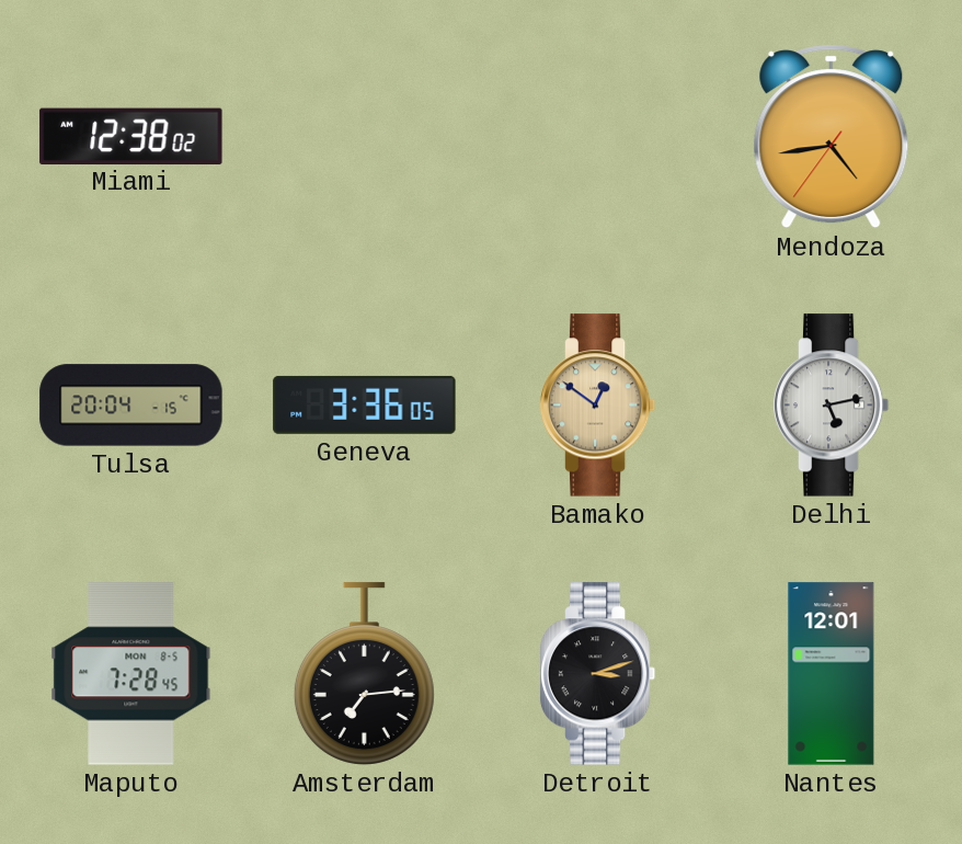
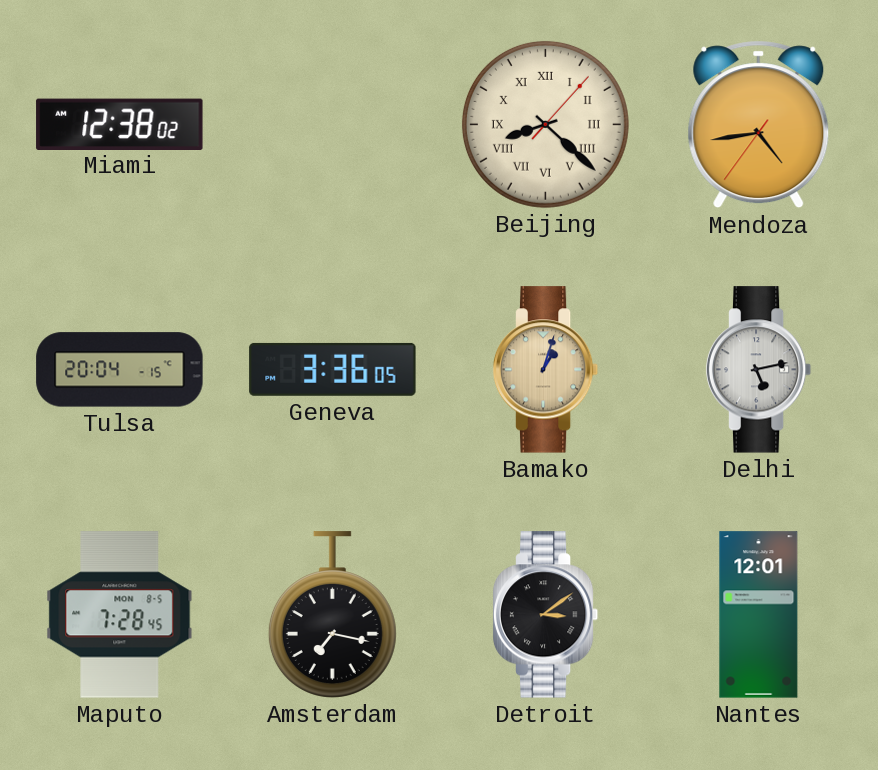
Beijing: none -> 8:22
Bamako: 12:51 -> 1:03
Amsterdam: 7:14 -> 7:17
Detroit: 3:12 -> 3:09
